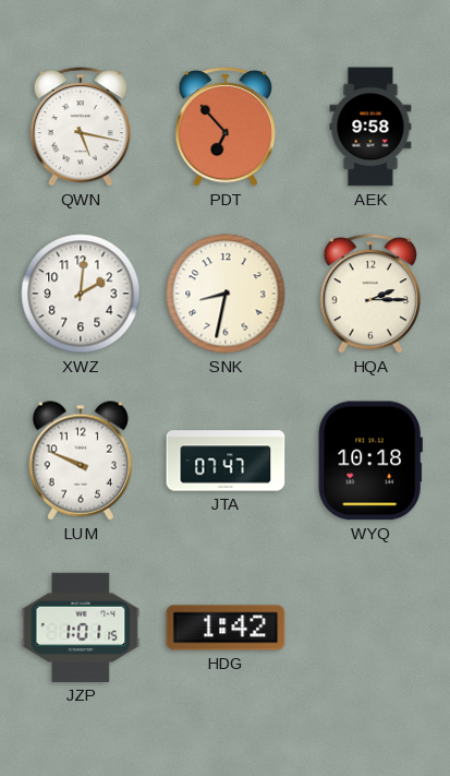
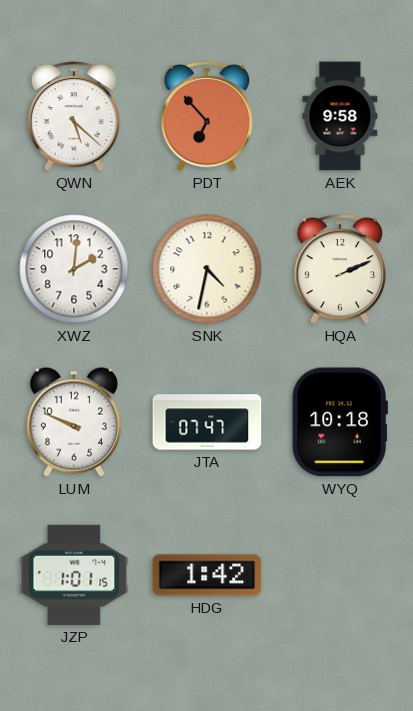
QWN: 5:17 -> 5:22
SNK: 8:32 -> 4:32
HQA: 2:15 -> 2:11
